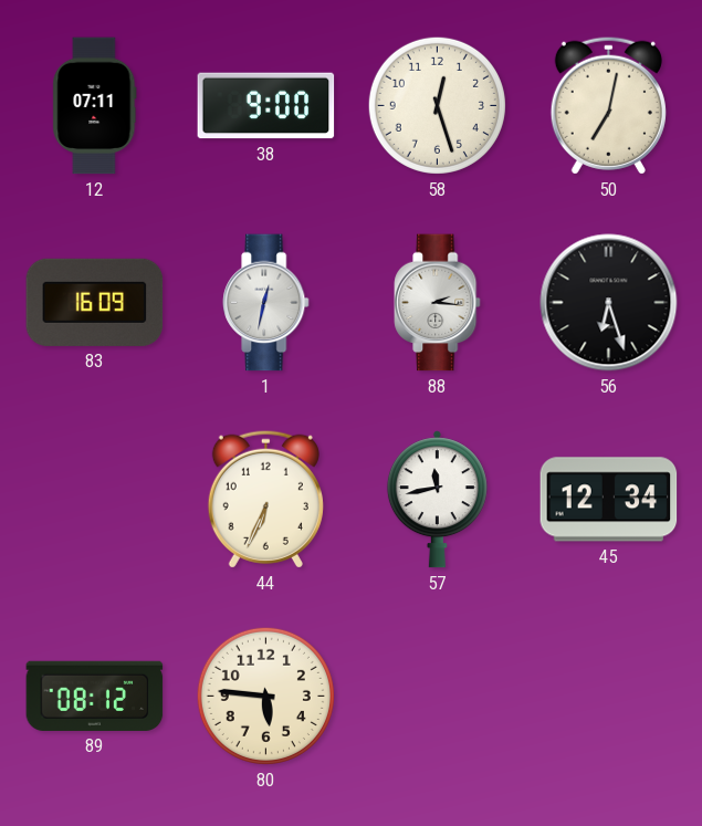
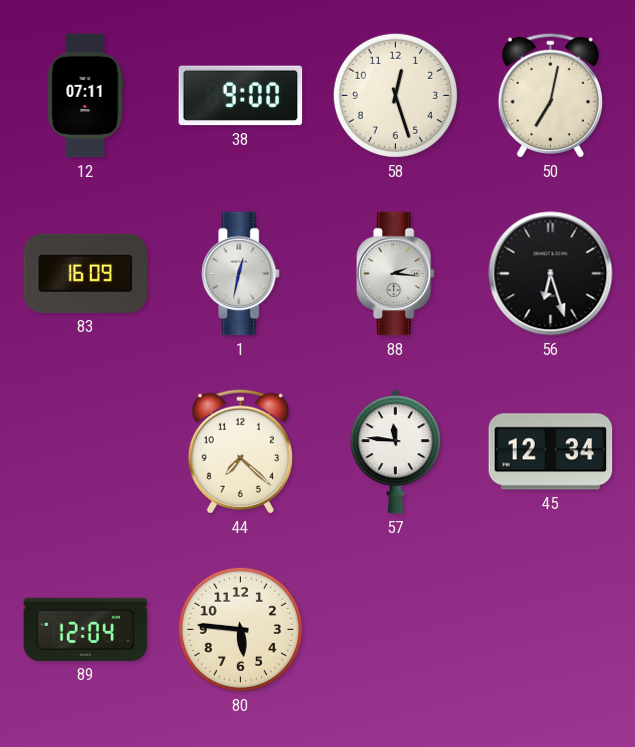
44: 6:34 -> 7:22
57: 11:43 -> 11:46
89: 08:12 -> 12:04
